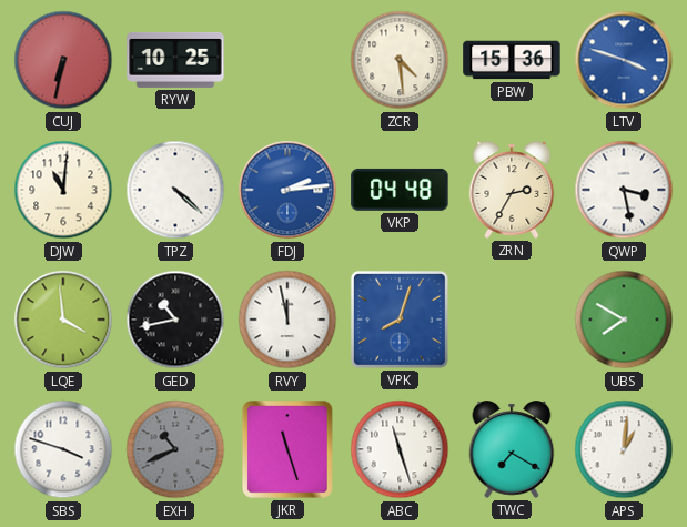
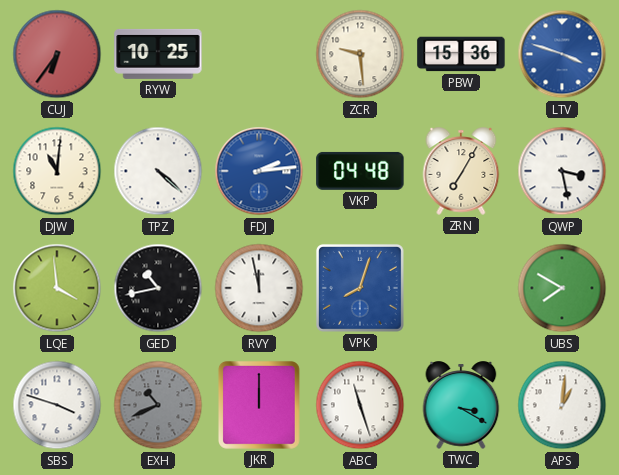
CUJ: 6:32 -> 6:36
ZCR: 4:29 -> 9:29
ZRN: 2:35 -> 7:05
JKR: 11:27 -> 12:00
TWC: 7:20 -> 3:20
